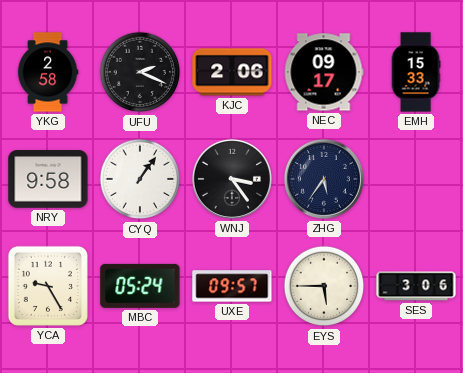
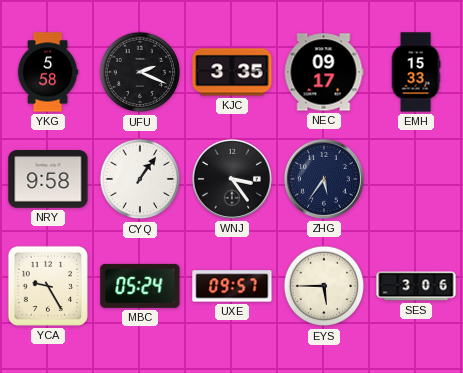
YKG: 2:58 -> 5:58
KJC: 2:06 -> 3:35
